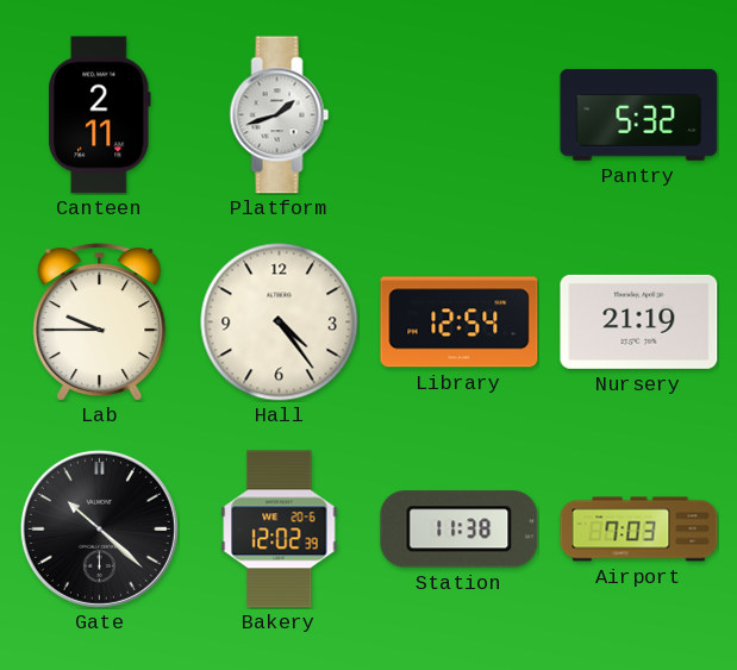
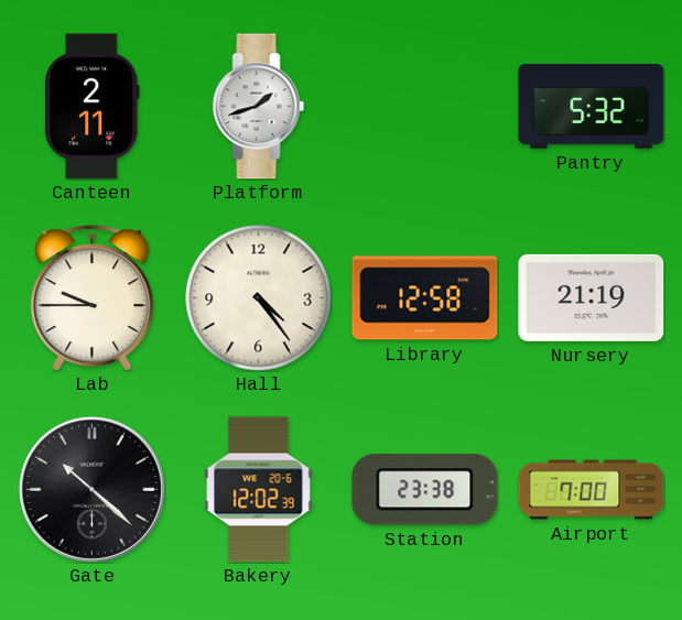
Library: 12:54 -> 12:58
Station: 11:38 -> 23:38
Airport: 7:03 -> 7:00
